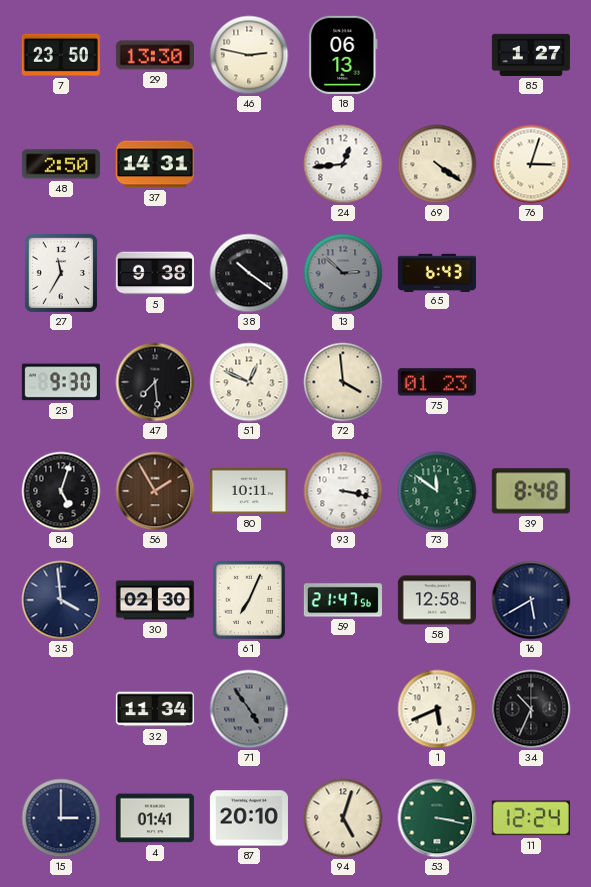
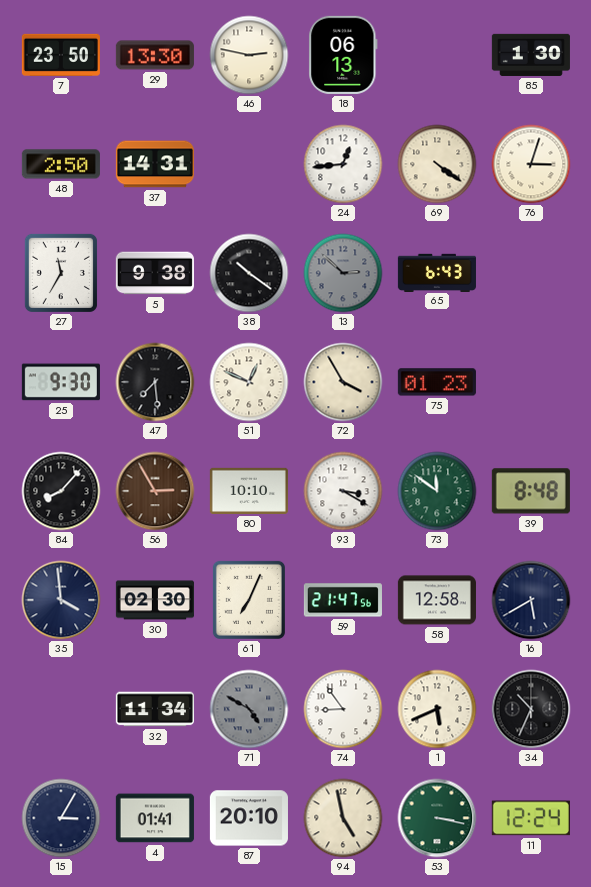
85: 1:27 -> 1:30
72: 3:59 -> 3:55
84: 5:03 -> 8:07
56: 1:55 -> 2:55
80: 10:11 -> 10:10
93: 3:17 -> 3:20
71: 4:54 -> 4:50
74: none -> 8:54
15: 3:00 -> 3:05
94: 5:03 -> 4:58
